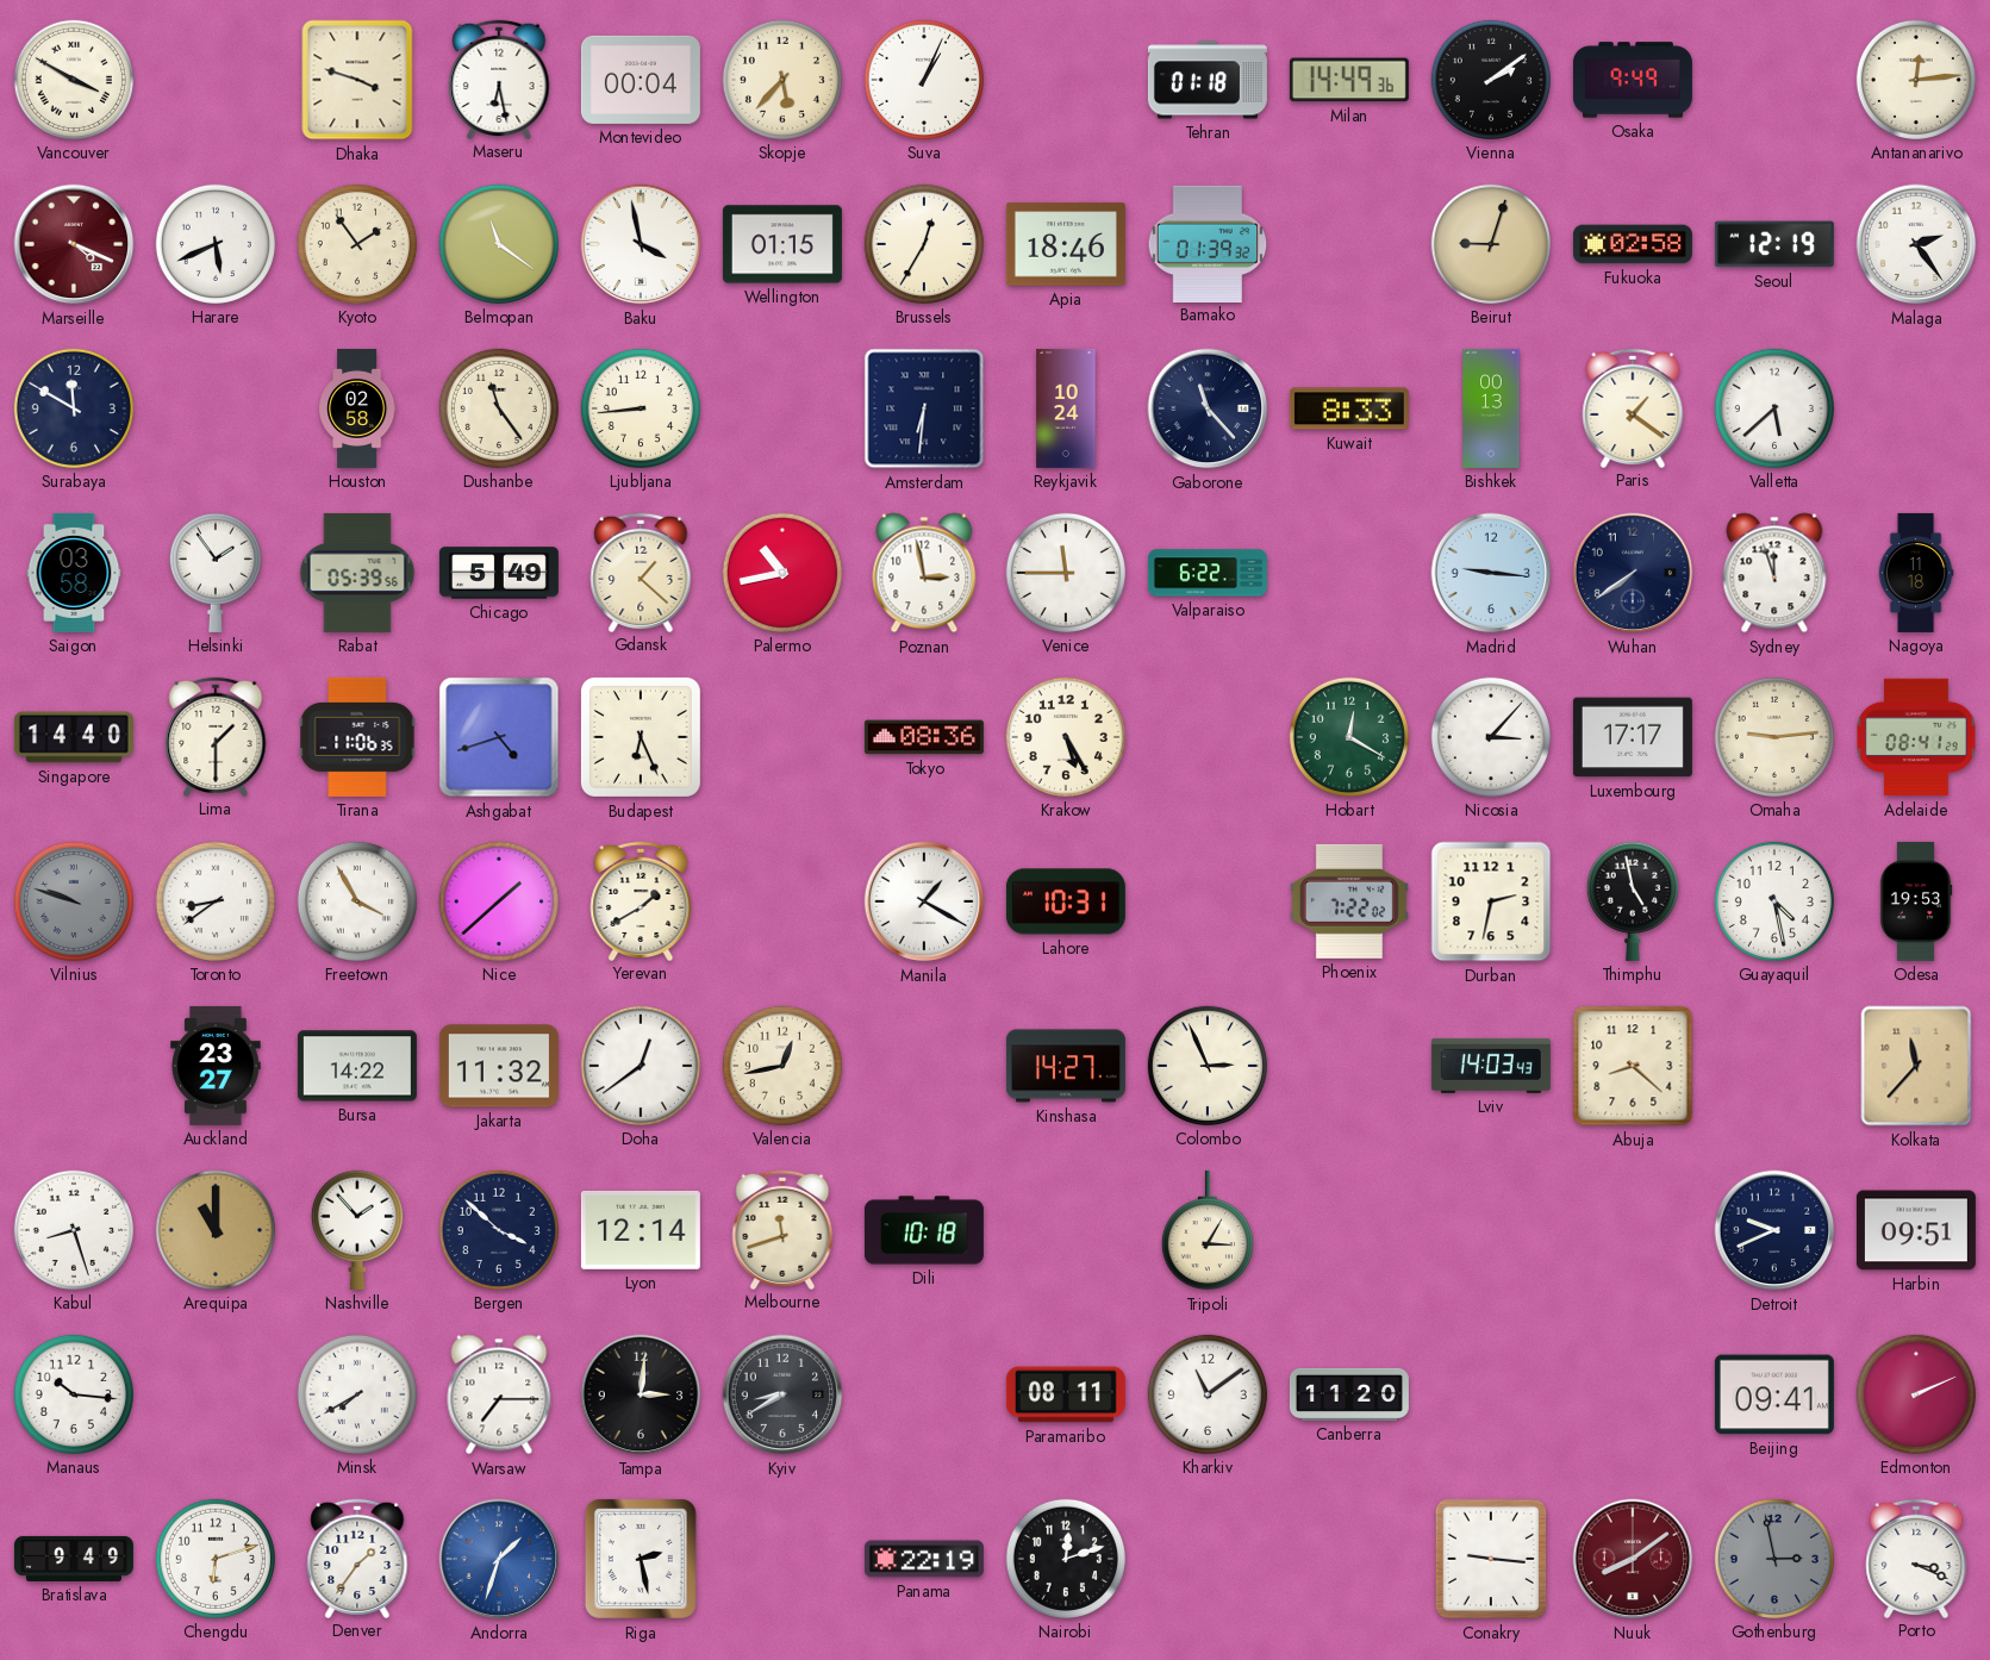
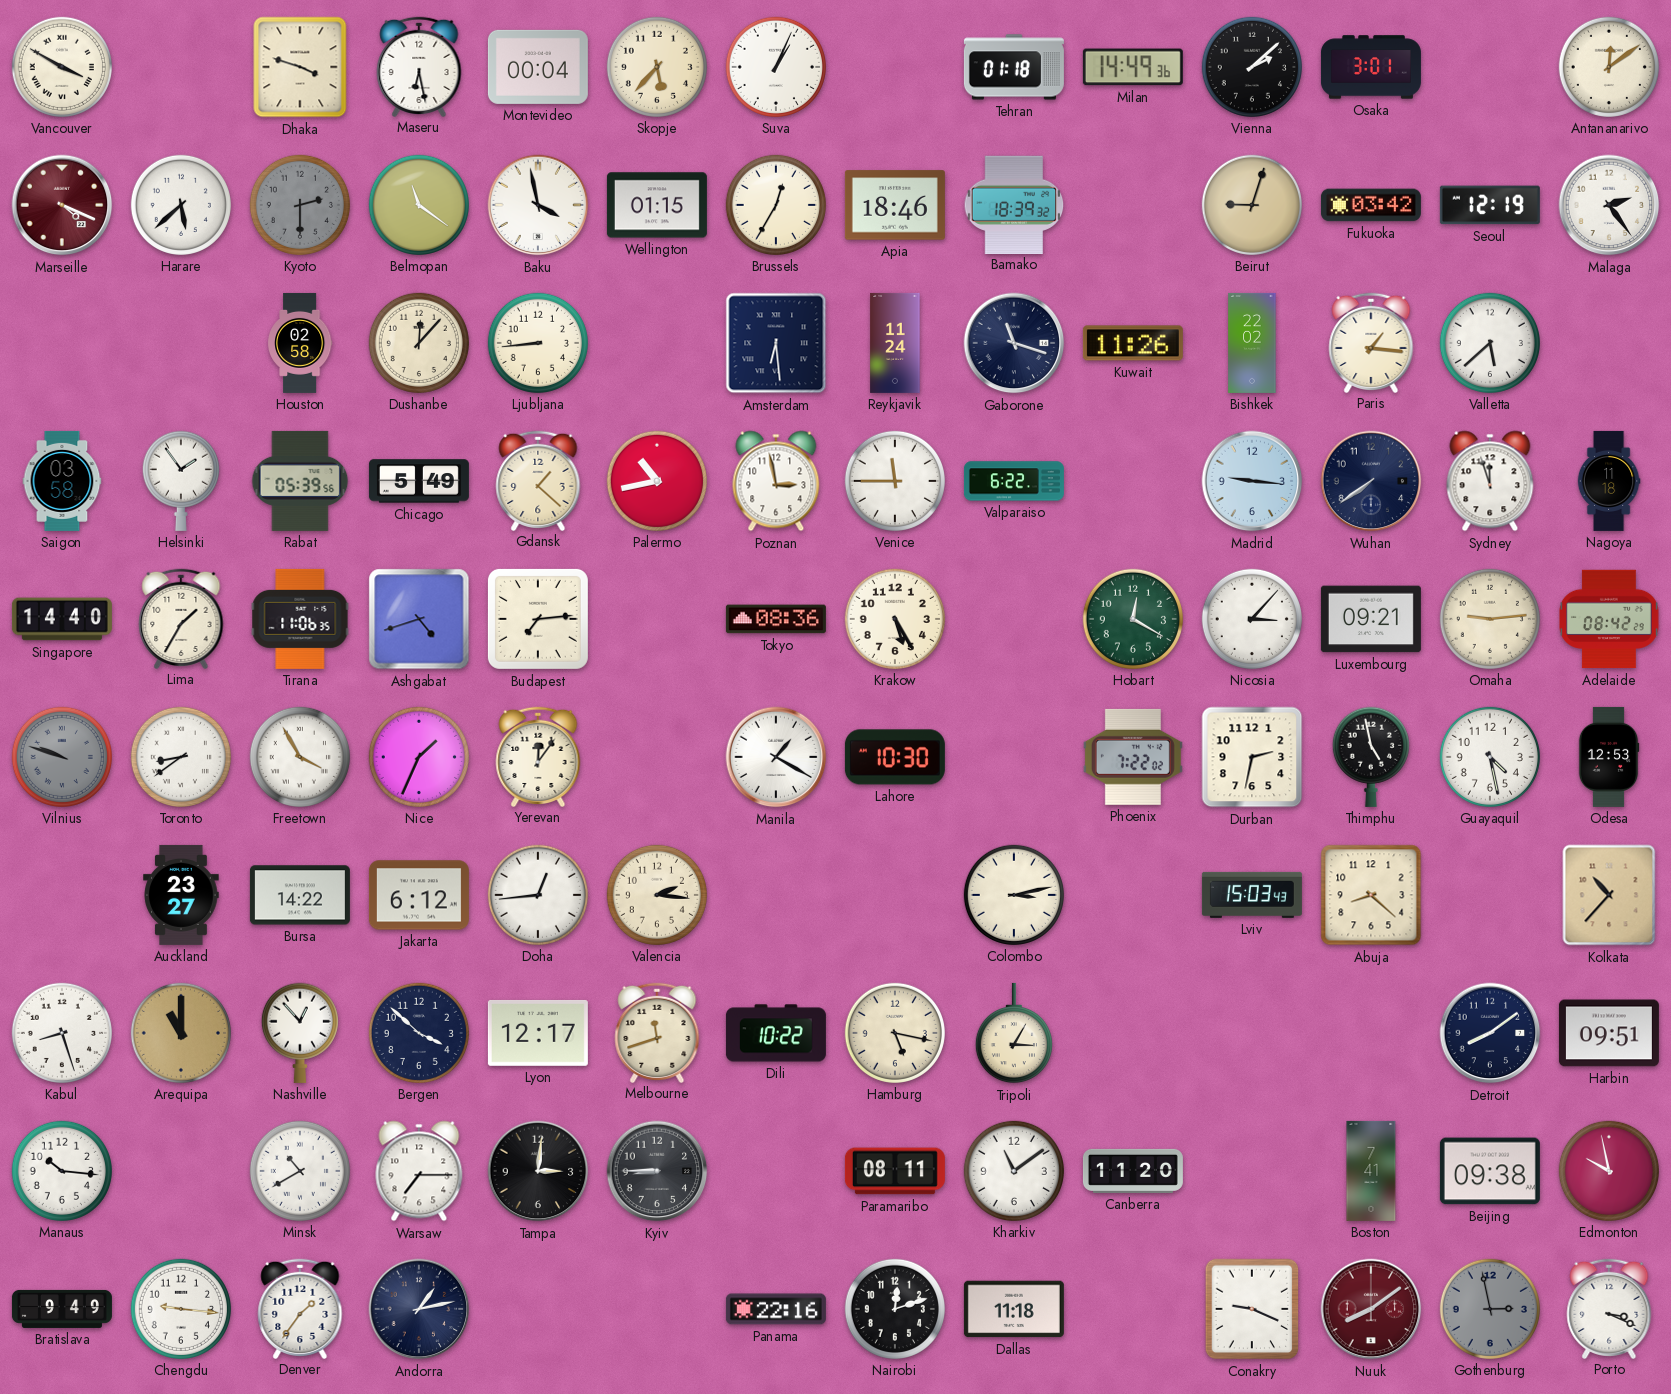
Vienna: 2:09 -> 2:08
Osaka: 9:49 -> 3:01
Antananarivo: 12:14 -> 12:09
Harare: 5:41 -> 5:38
Kyoto: 1:54 -> 2:30
Kyoto dial: cream -> grey
Bamako: 01:39 -> 18:39
Fukuoka: 02:58 -> 03:42
Surabaya: 11:50 -> none
Dushanbe: 11:24 -> 12:07
Amsterdam: 6:31 -> 6:29
Reykjavik: 10:24 -> 11:24
Gaborone: 11:23 -> 11:18
Kuwait: 8:33 -> 11:26
Bishkek: 00:13 -> 22:02
Paris: 1:21 -> 1:16
Lima: 1:30 -> 1:35
Budapest: 6:26 -> 7:14
Luxembourg: 17:17 -> 09:21
Adelaide: 08:41 -> 08:42
Nice: 1:38 -> 1:34
Yerevan: 1:40 -> 12:06
Lahore: 10:31 -> 10:30
Odesa: 19:53 -> 12:53
Jakarta: 11:32 -> 6:12
Doha: 12:39 -> 12:44
Valencia: 12:43 -> 2:16
Kinshasa: 14:27 -> none
Colombo: 2:56 -> 3:13
Lviv: 14:03 -> 15:03
Kolkata: 11:37 -> 10:37
Nashville: 1:53 -> 12:53
Lyon: 12:14 -> 12:17
Dili: 10:18 -> 10:22
Hamburg: none -> 5:17
Detroit: 9:41 -> 8:09
Minsk: 7:40 -> 10:40
Kyiv: 8:40 -> 8:45
Boston: none -> 7:41
Beijing: 09:41 -> 09:38
Edmonton: 2:11 -> 9:58
Chengdu: 6:12 -> 9:16
Andorra: 1:33 -> 1:13
Andorra dial: blue -> navy
Riga: 2:28 -> none
Panama: 22:19 -> 22:16
Dallas: none -> 11:18
Conakry: 9:16 -> 9:19
